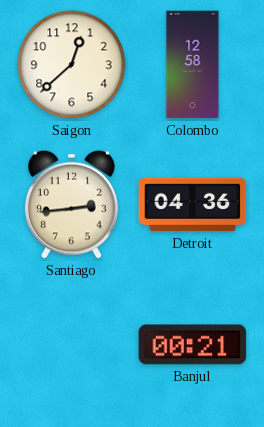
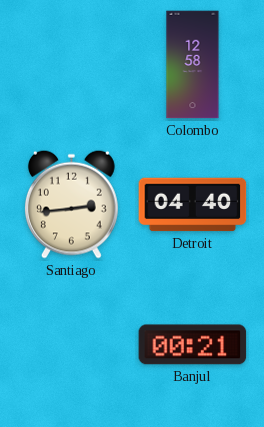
Saigon: 12:38 -> none
Detroit: 04:36 -> 04:40
